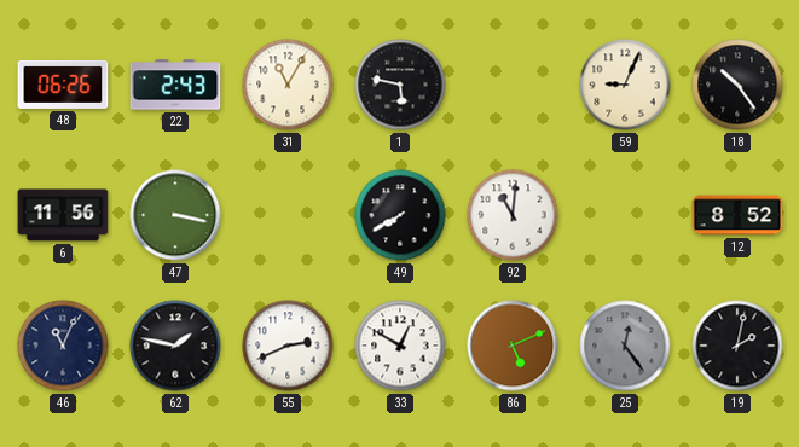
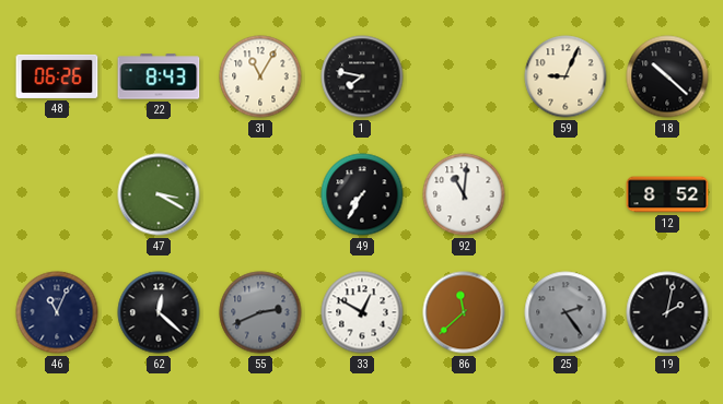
22: 2:43 -> 8:43
1: 5:47 -> 7:47
18: 10:24 -> 10:22
6: 11:56 -> none
47: 3:17 -> 3:20
49: 7:40 -> 7:35
62: 1:47 -> 12:22
55 dial: white -> grey
86: 5:11 -> 11:38
25: 12:24 -> 2:24
